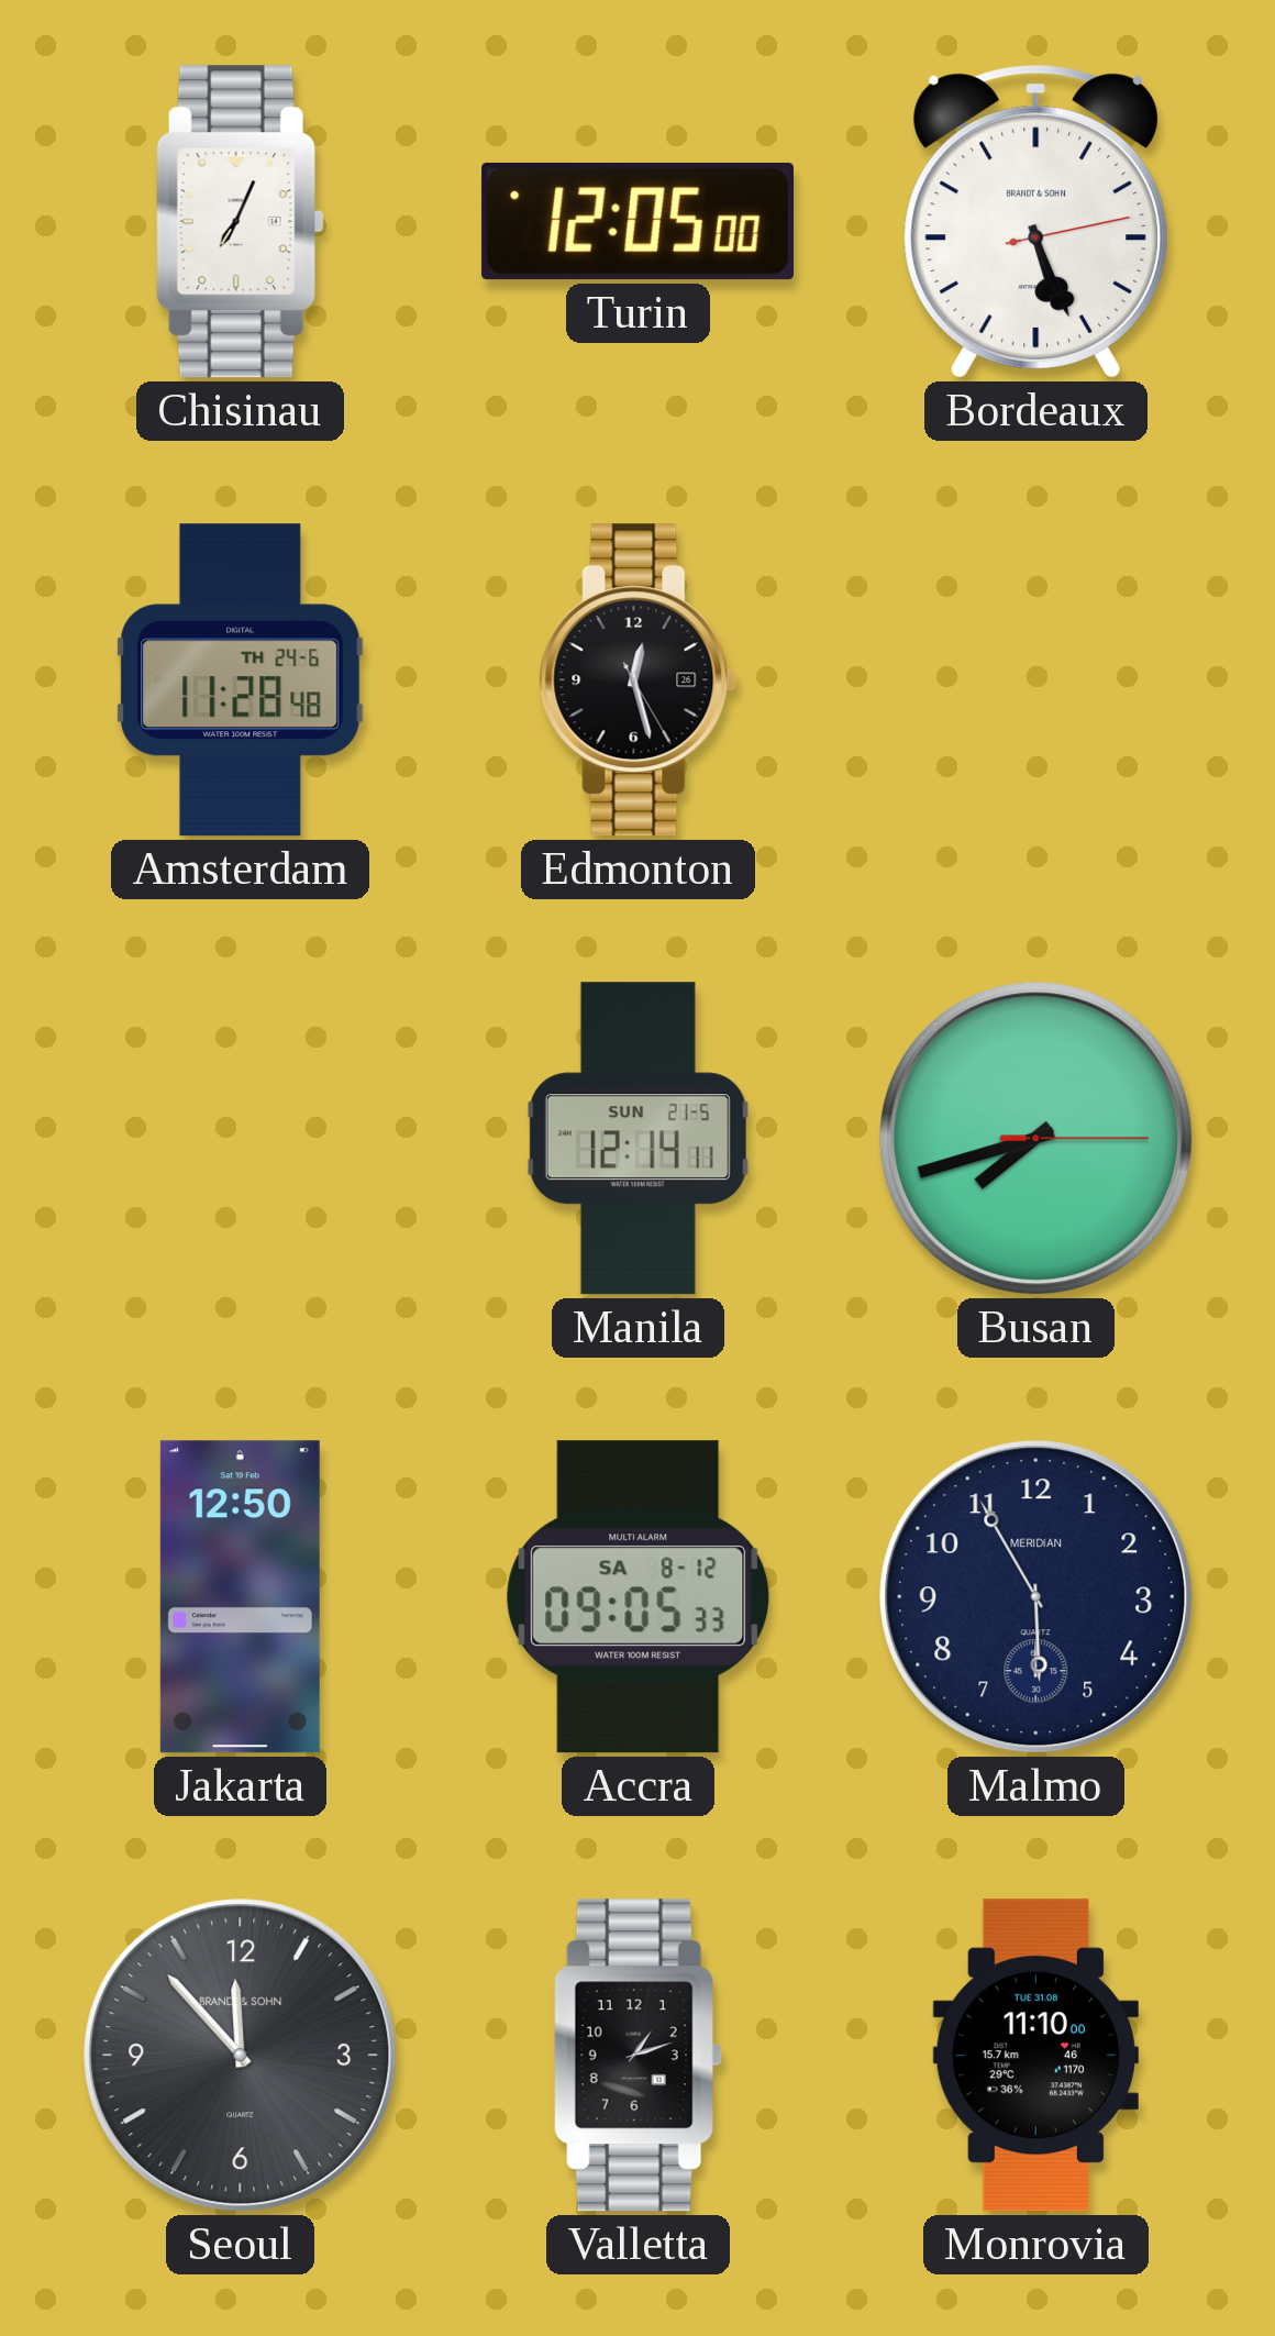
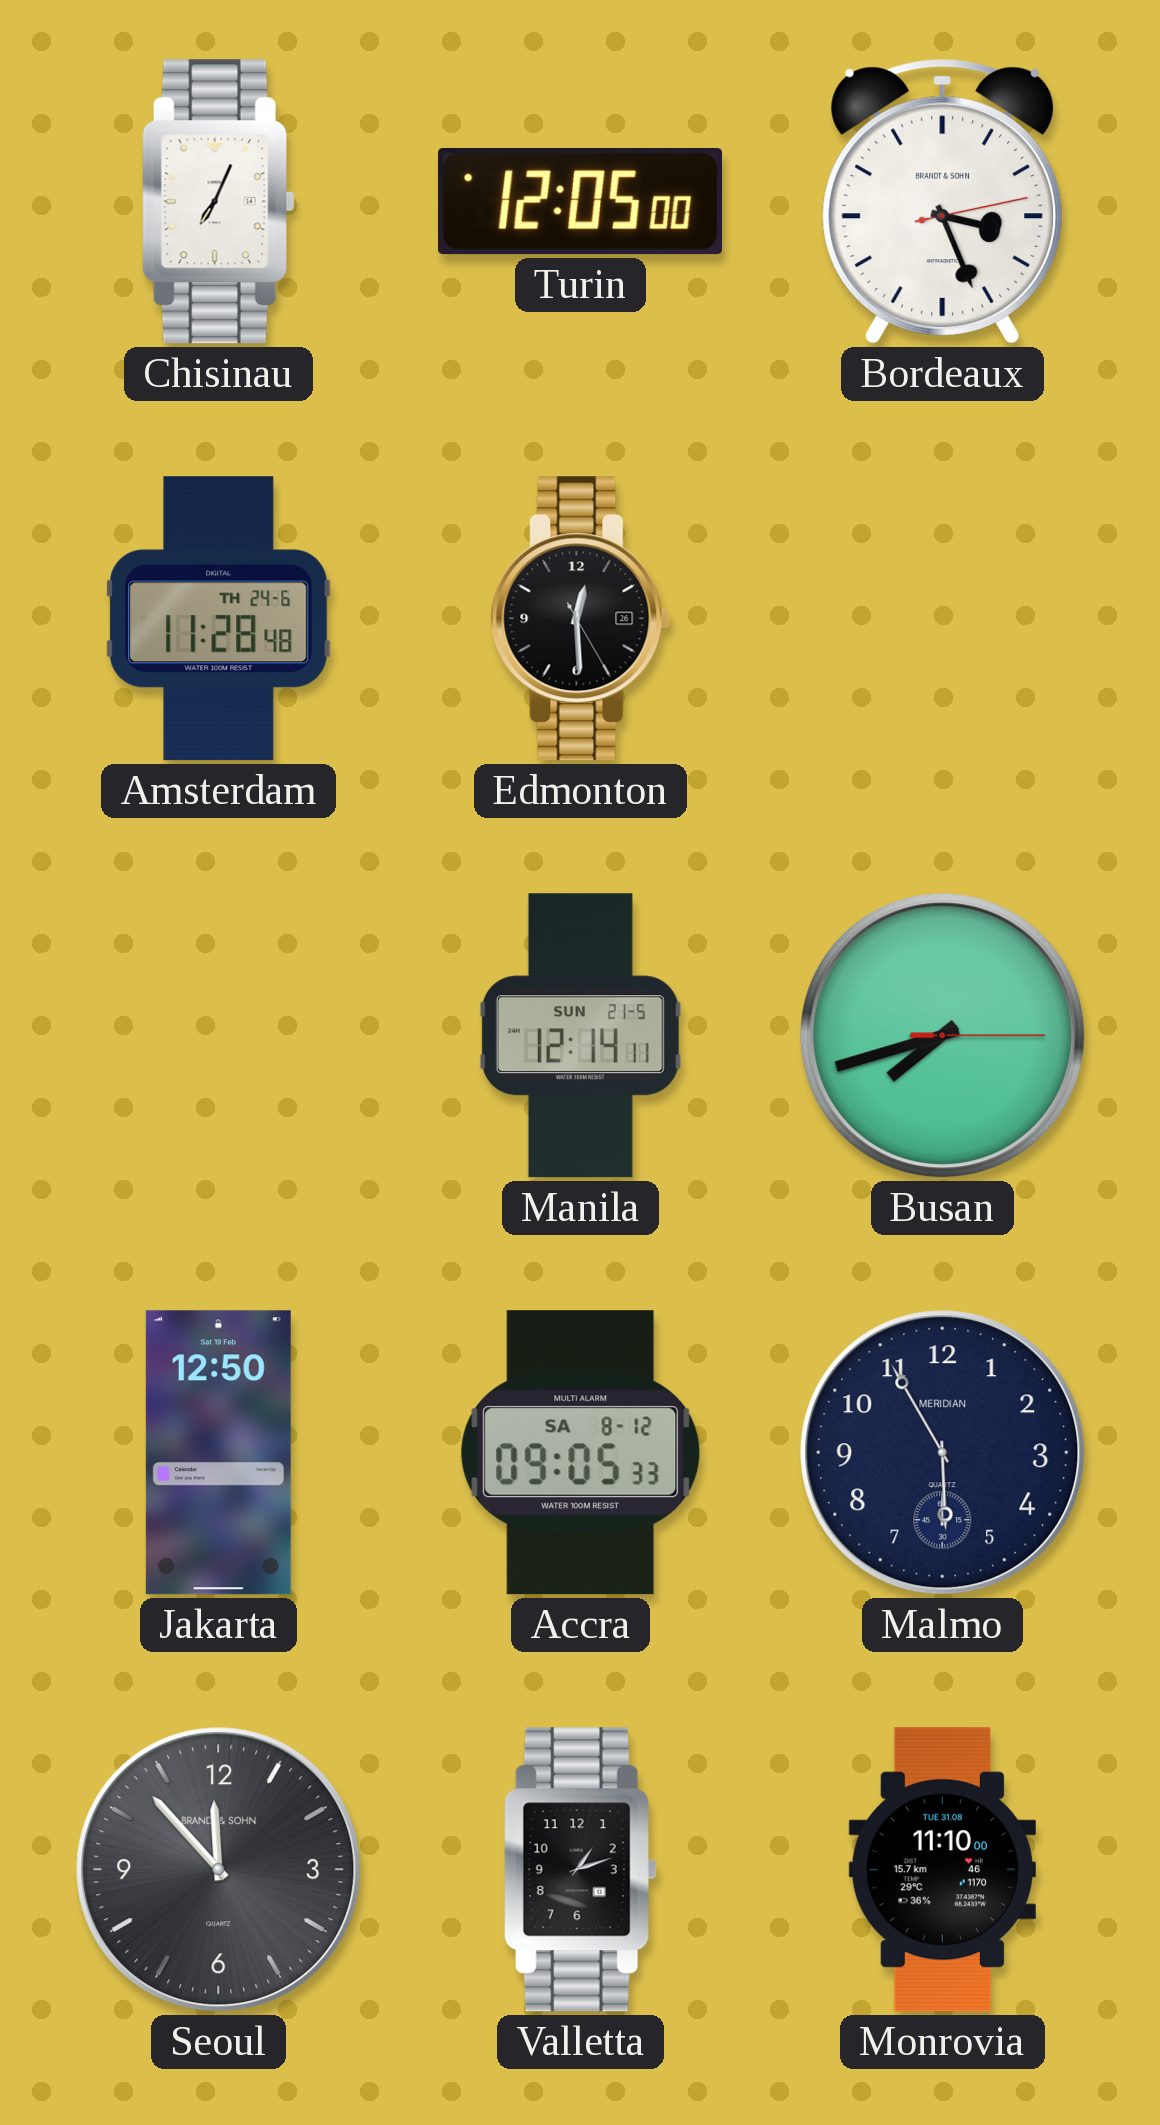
Bordeaux: 5:26 -> 3:26
Edmonton: 12:27 -> 12:29
